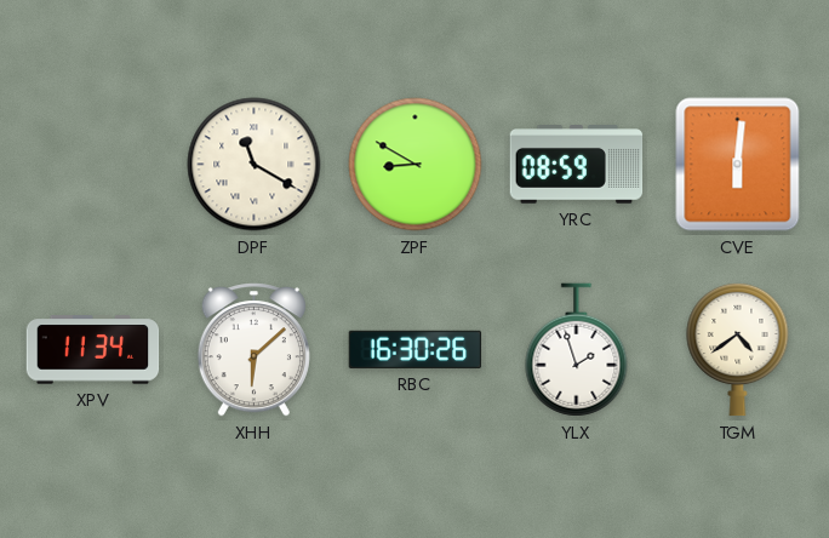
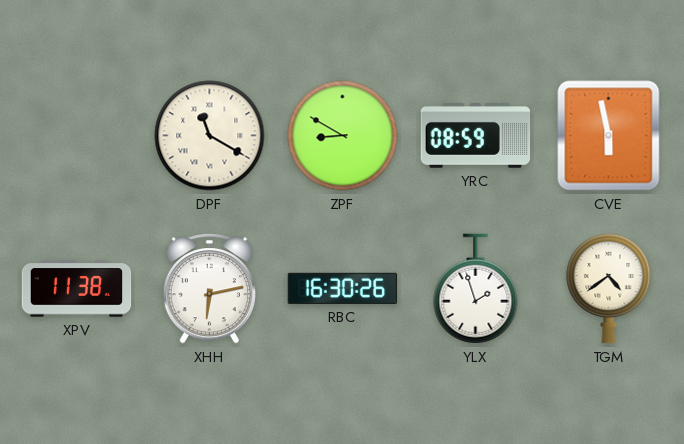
CVE: 6:01 -> 5:58
XPV: 11:34 -> 11:38
XHH: 6:08 -> 6:13
